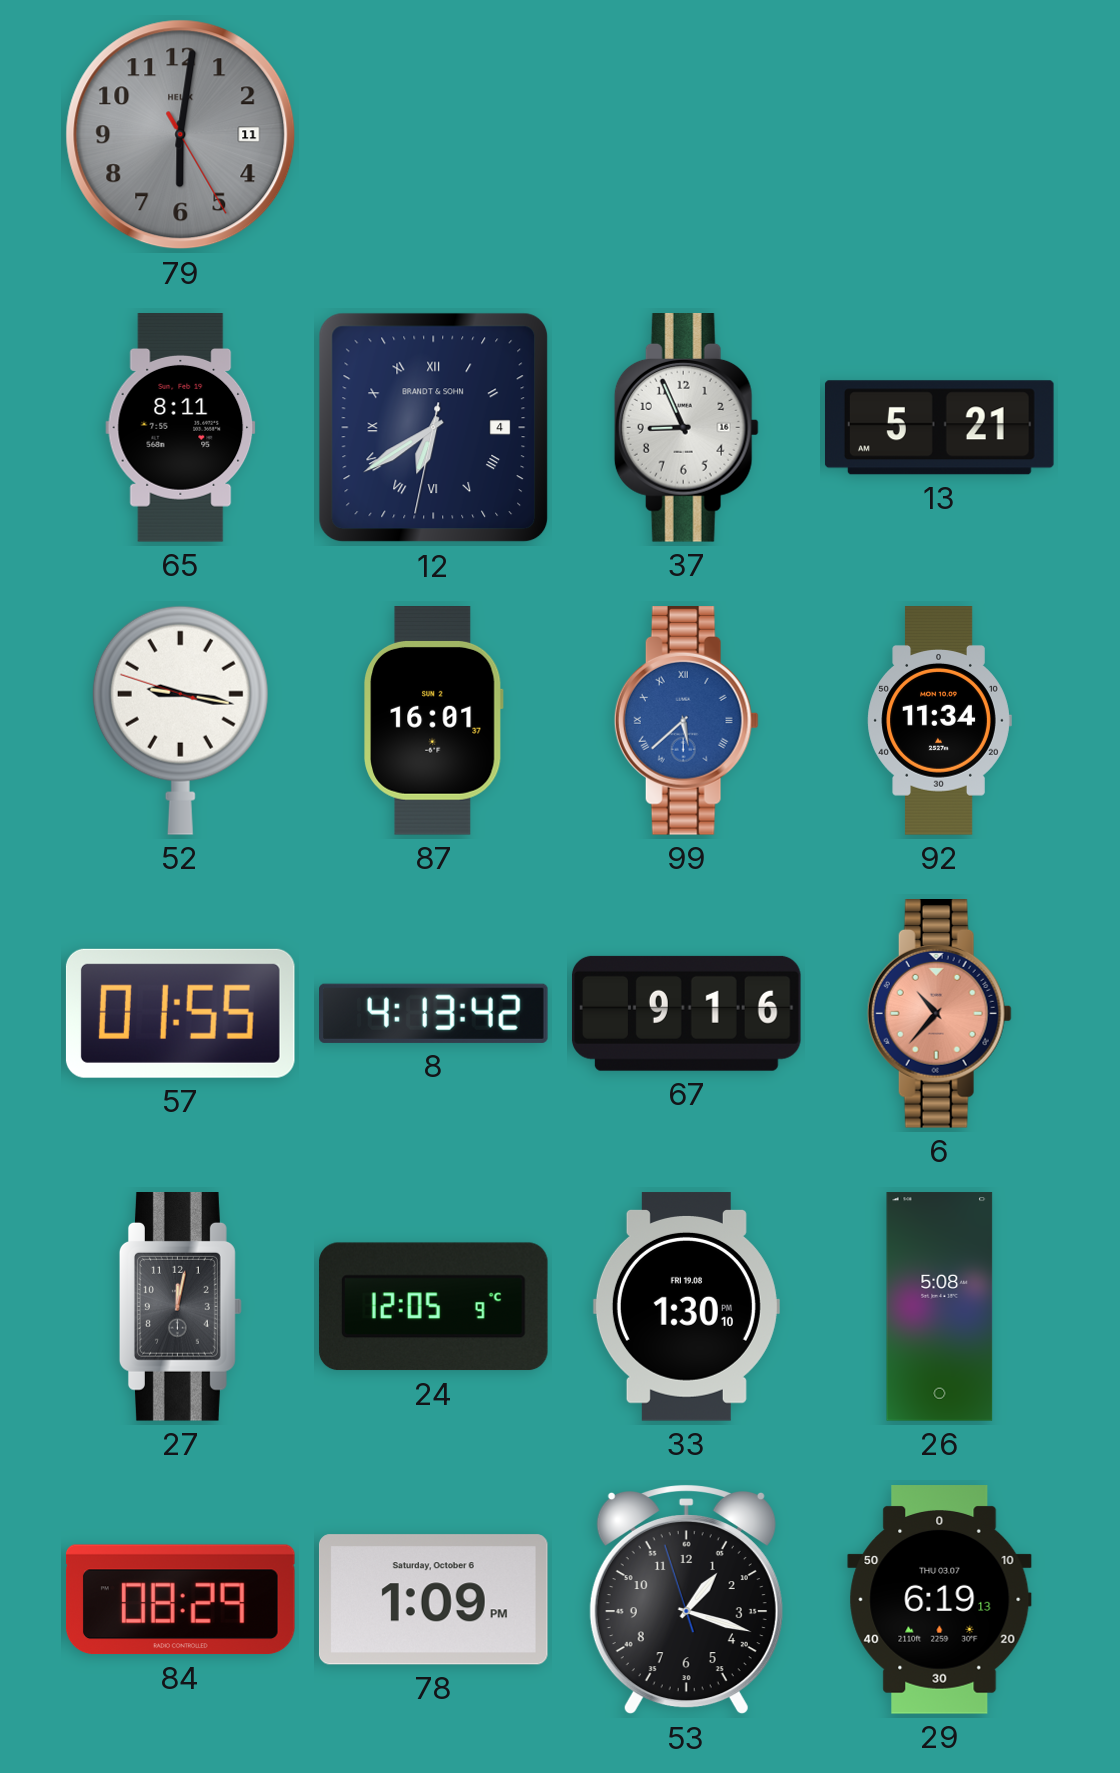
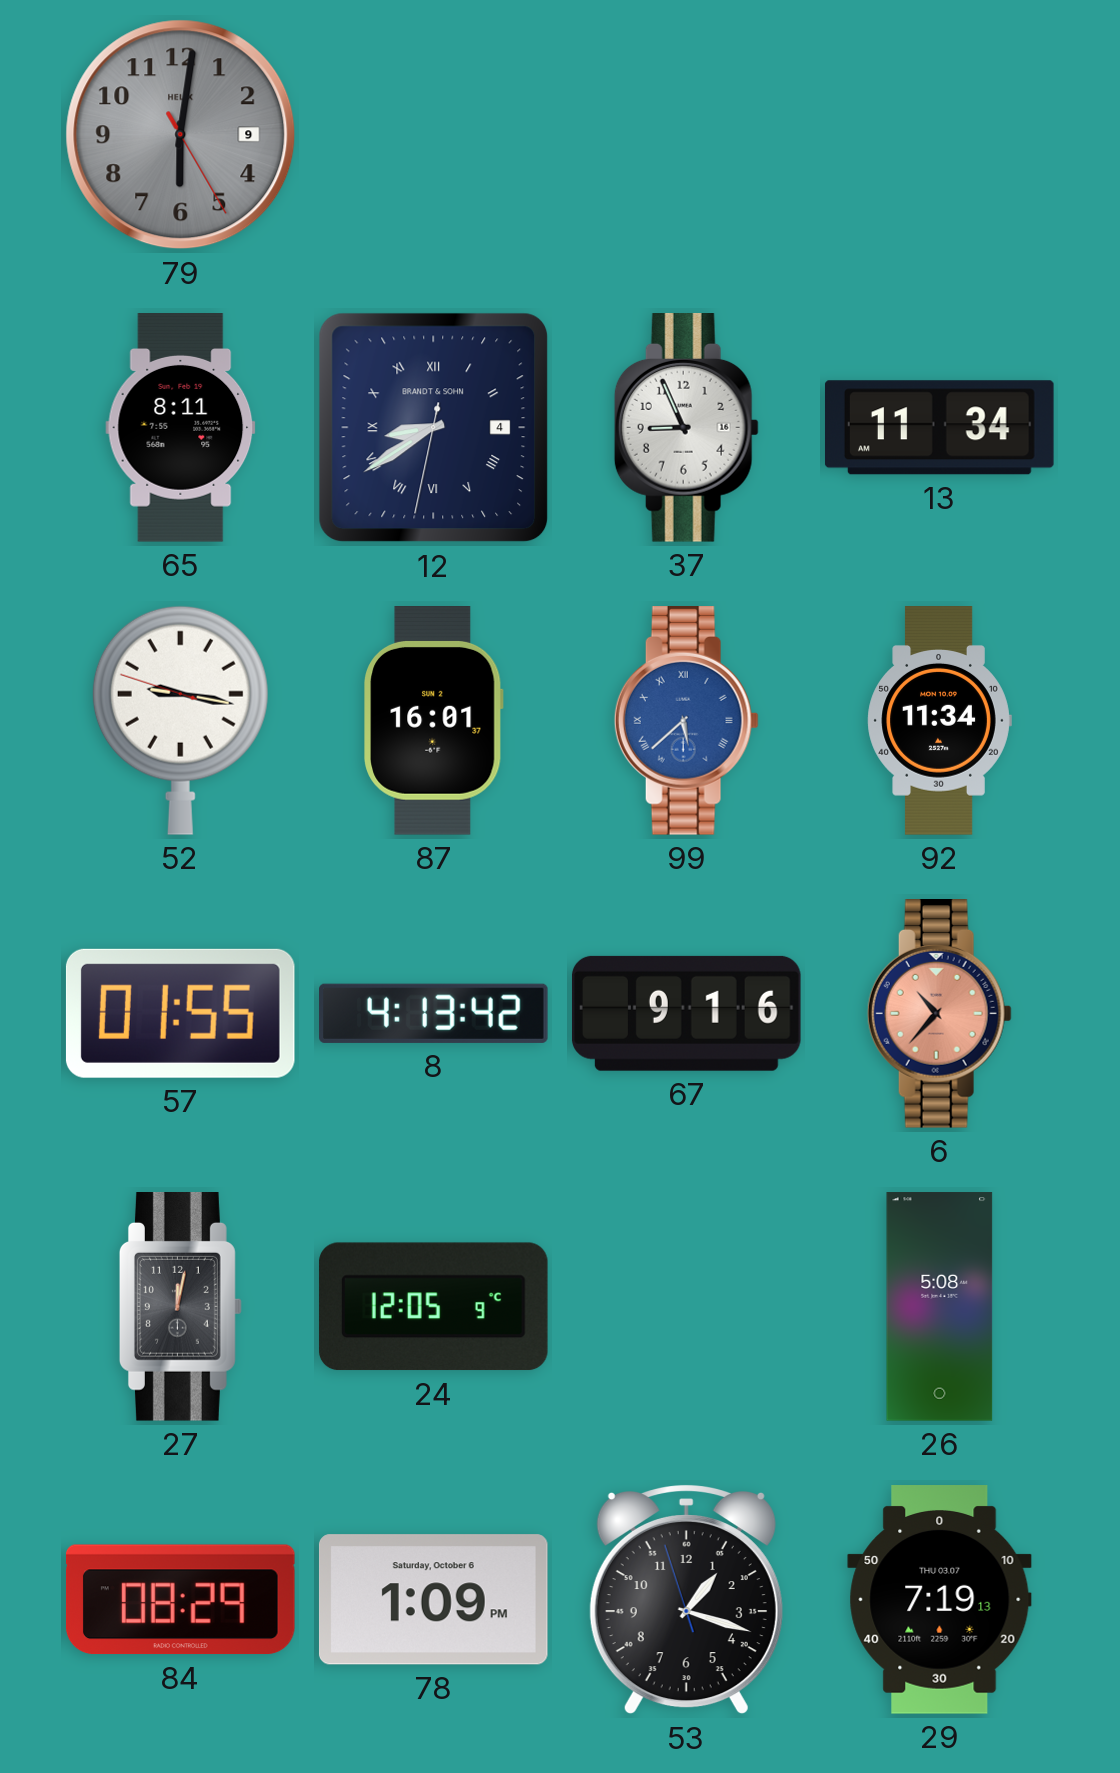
79 date: 11 -> 9
12: 6:39 -> 8:39
13: 5:21 -> 11:34
33: 1:30 -> none
29: 6:19 -> 7:19
